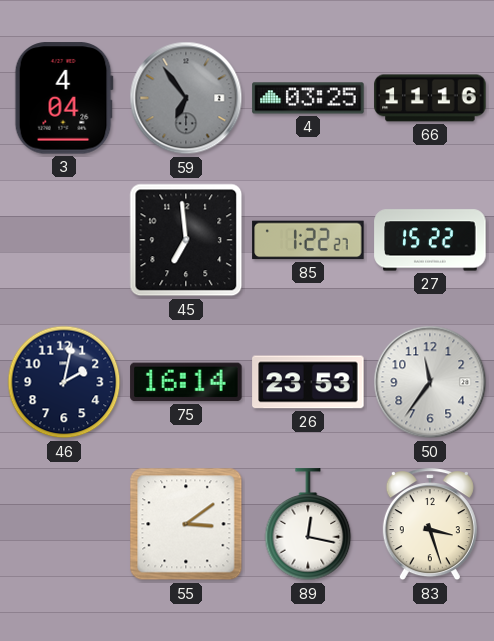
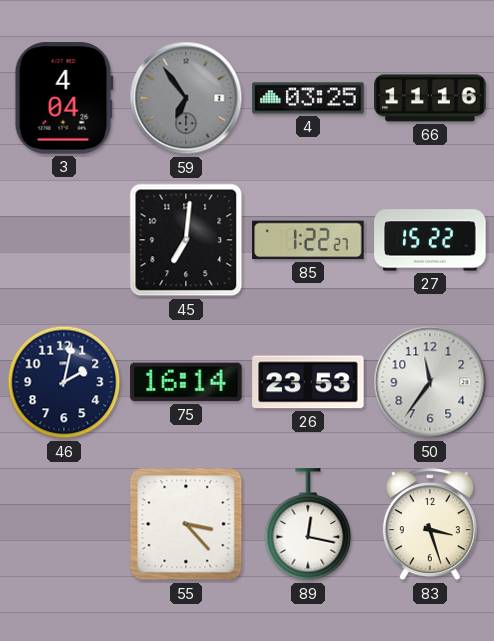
45: 6:59 -> 7:01
55: 3:09 -> 3:23
